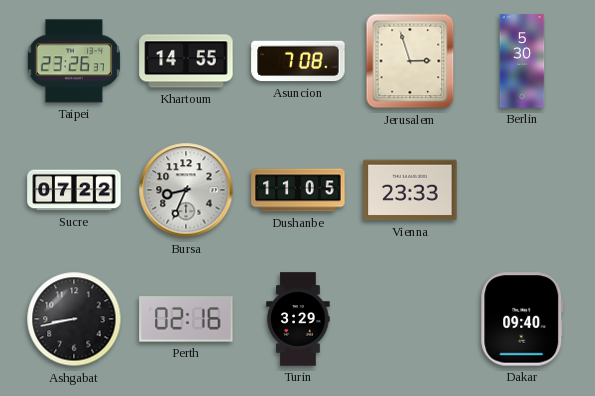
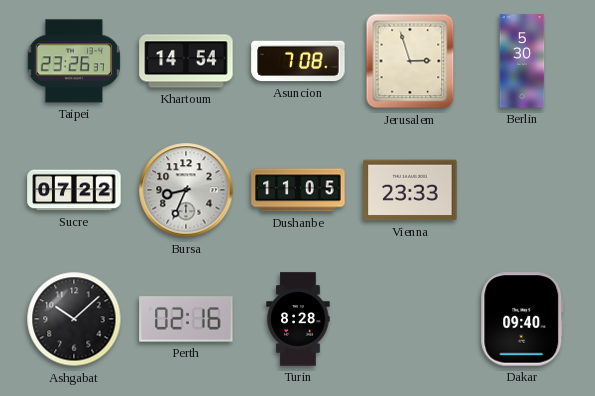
Khartoum: 14:55 -> 14:54
Ashgabat: 8:43 -> 10:08
Turin: 3:29 -> 8:28
